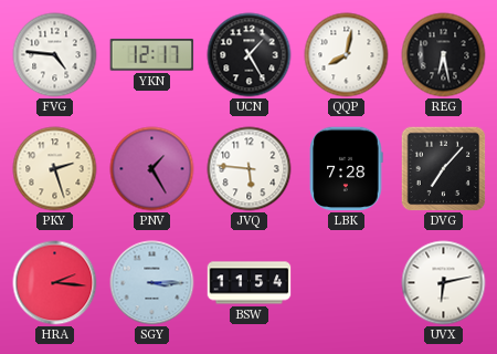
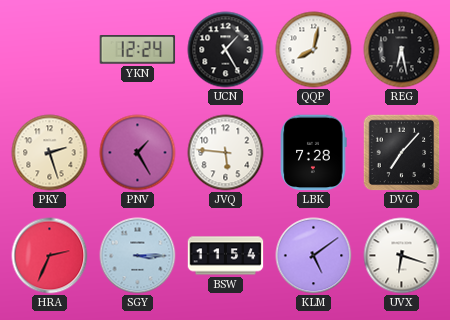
FVG: 4:46 -> none
YKN: 12:17 -> 12:24
HRA: 2:16 -> 2:34
KLM: none -> 5:09
UVX: 6:13 -> 6:18
